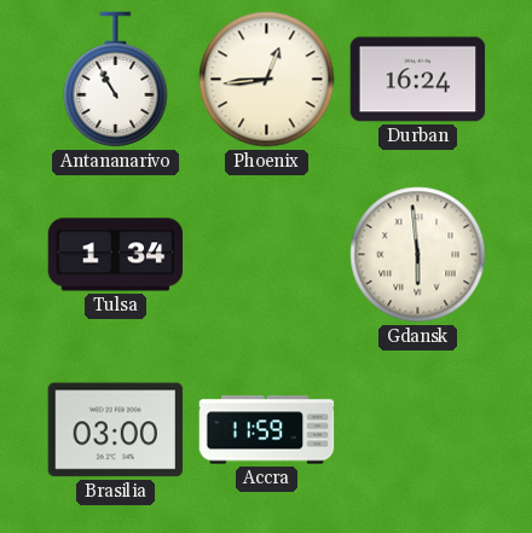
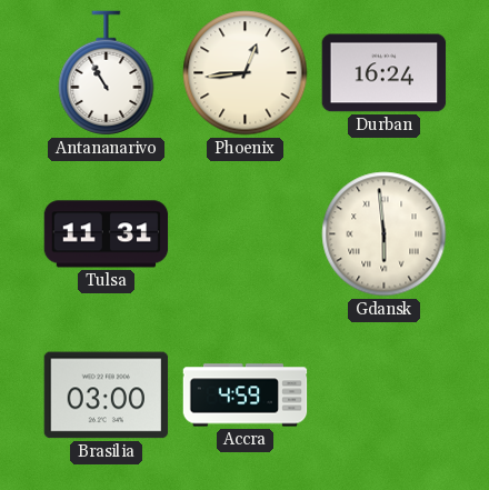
Tulsa: 1:34 -> 11:31
Accra: 11:59 -> 4:59
